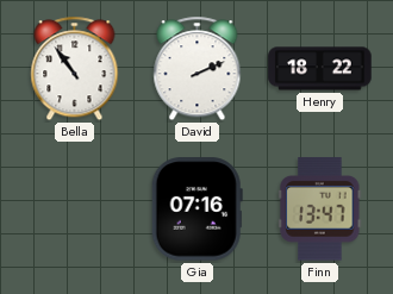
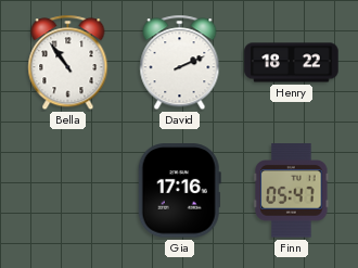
Gia: 07:16 -> 17:16
Finn: 13:47 -> 05:47
